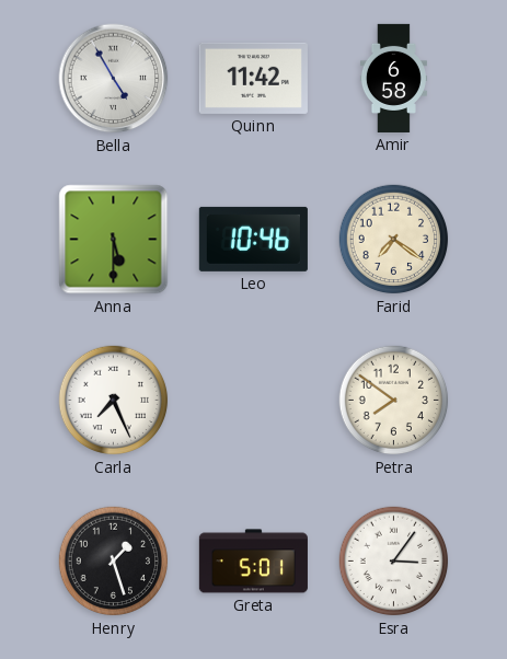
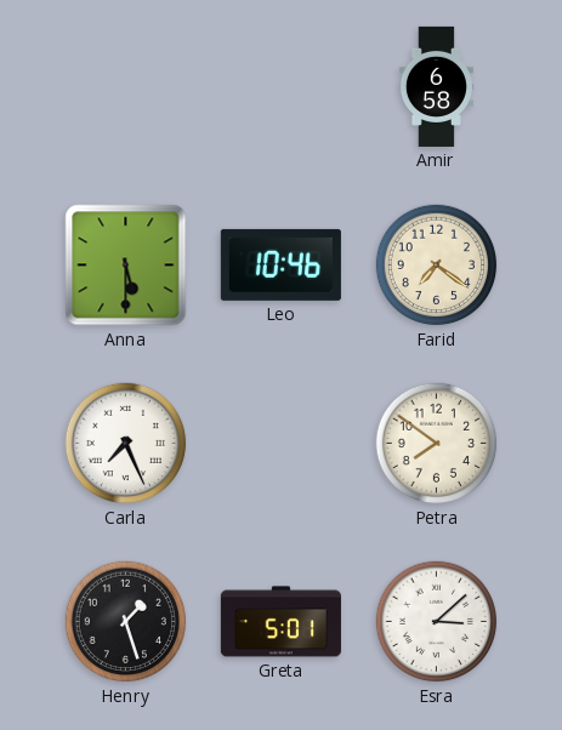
Bella: 4:55 -> none
Quinn: 11:42 -> none
Esra: 3:06 -> 3:08
